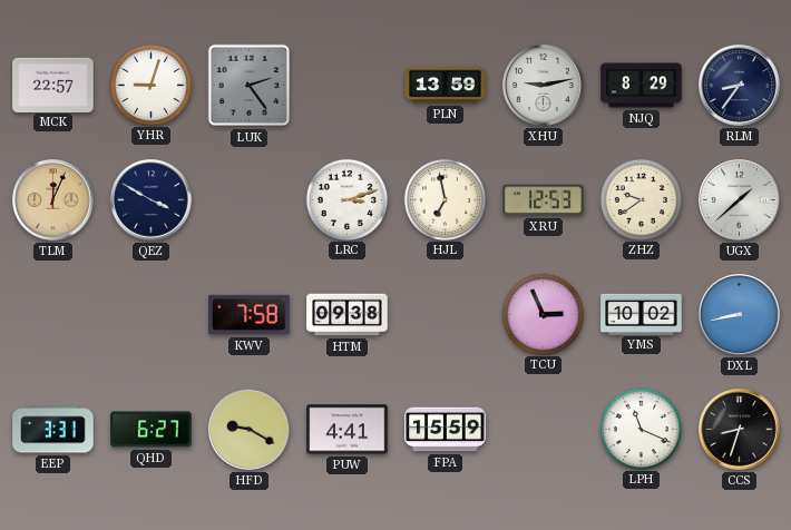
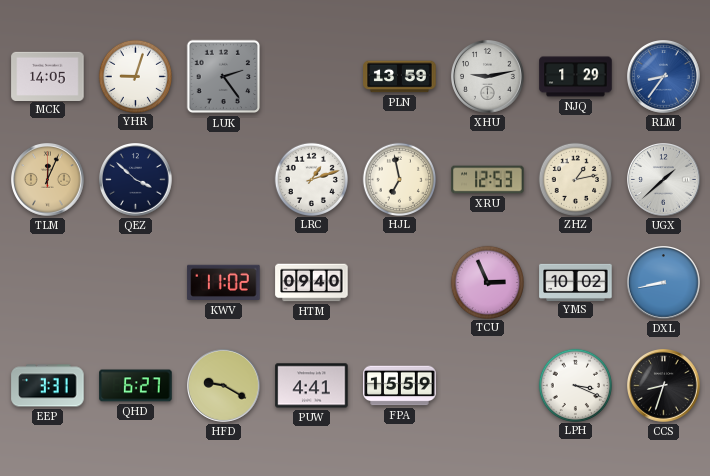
MCK: 22:57 -> 14:05
NJQ: 8:29 -> 1:29
RLM dial: navy -> blue
QEZ: 3:50 -> 3:52
LRC: 3:12 -> 1:12
ZHZ: 9:39 -> 1:13
KWV: 7:58 -> 11:02
HTM: 09:38 -> 09:40
LPH: 11:19 -> 3:19
